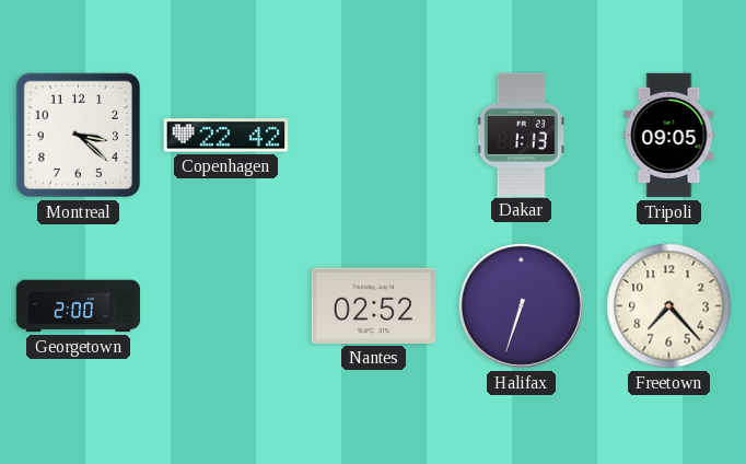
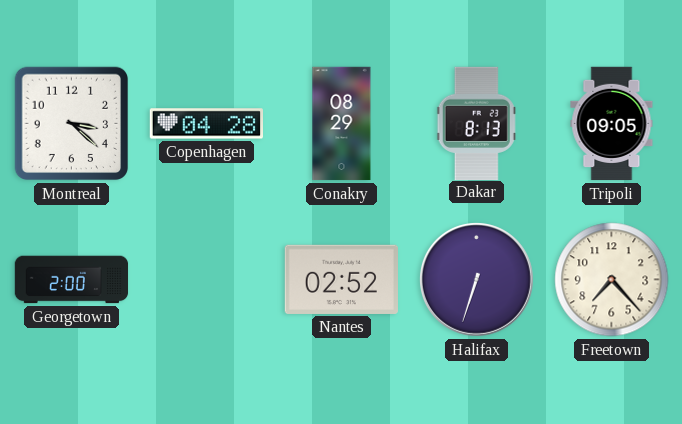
Copenhagen: 22:42 -> 04:28
Conakry: none -> 08:29
Dakar: 1:13 -> 8:13
